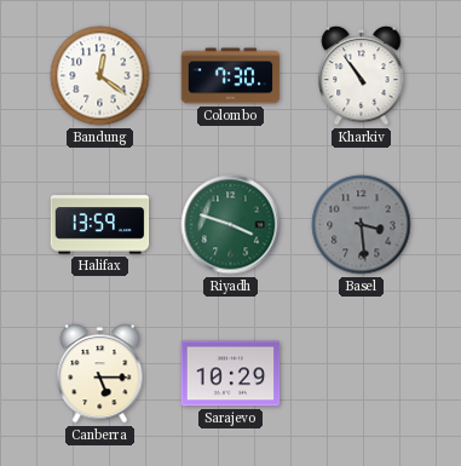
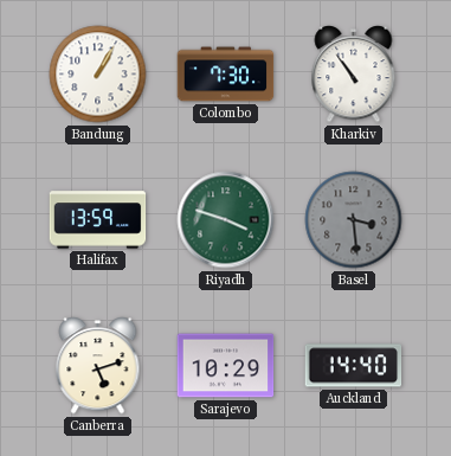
Bandung: 12:21 -> 1:05
Canberra: 5:15 -> 5:12
Auckland: none -> 14:40
